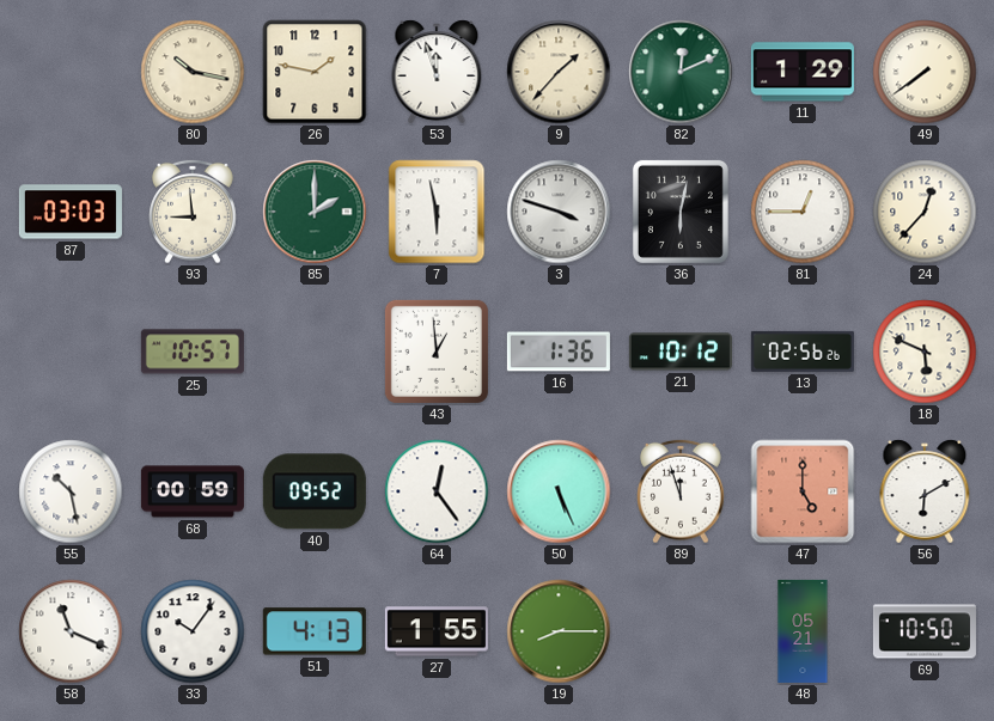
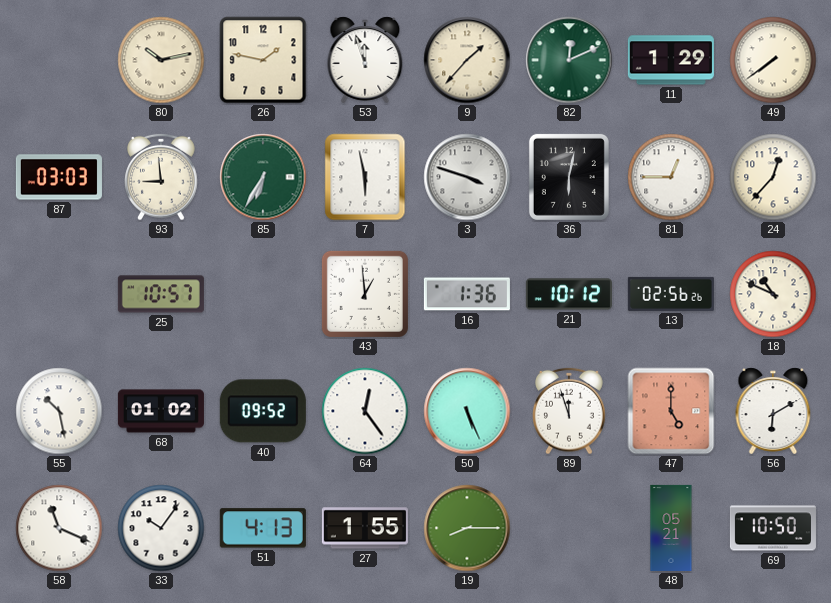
80: 10:17 -> 10:13
85: 2:00 -> 6:35
18: 5:49 -> 10:49
68: 00:59 -> 01:02
